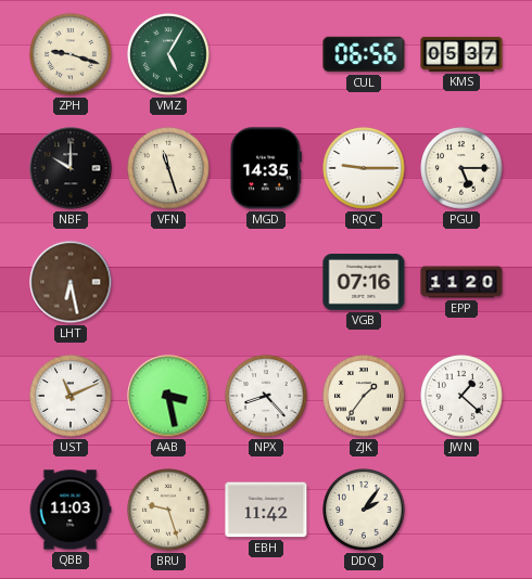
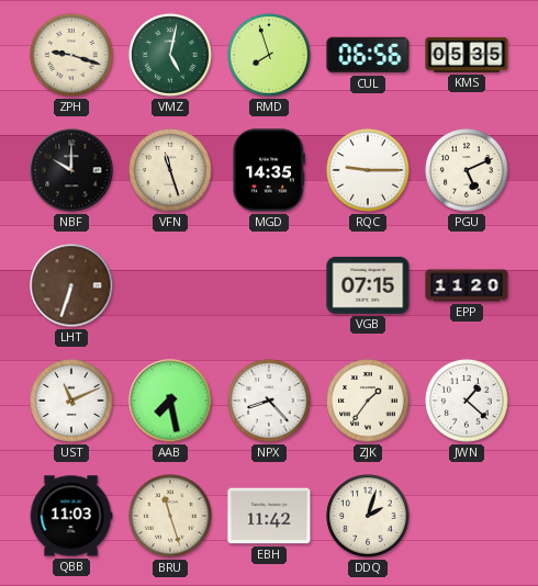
VMZ: 5:05 -> 5:02
RMD: none -> 7:57
KMS: 05:37 -> 05:35
PGU: 5:15 -> 5:11
LHT: 6:28 -> 6:33
VGB: 07:16 -> 07:15
AAB: 3:28 -> 7:28
BRU: 9:27 -> 11:27
DDQ: 2:06 -> 2:03
